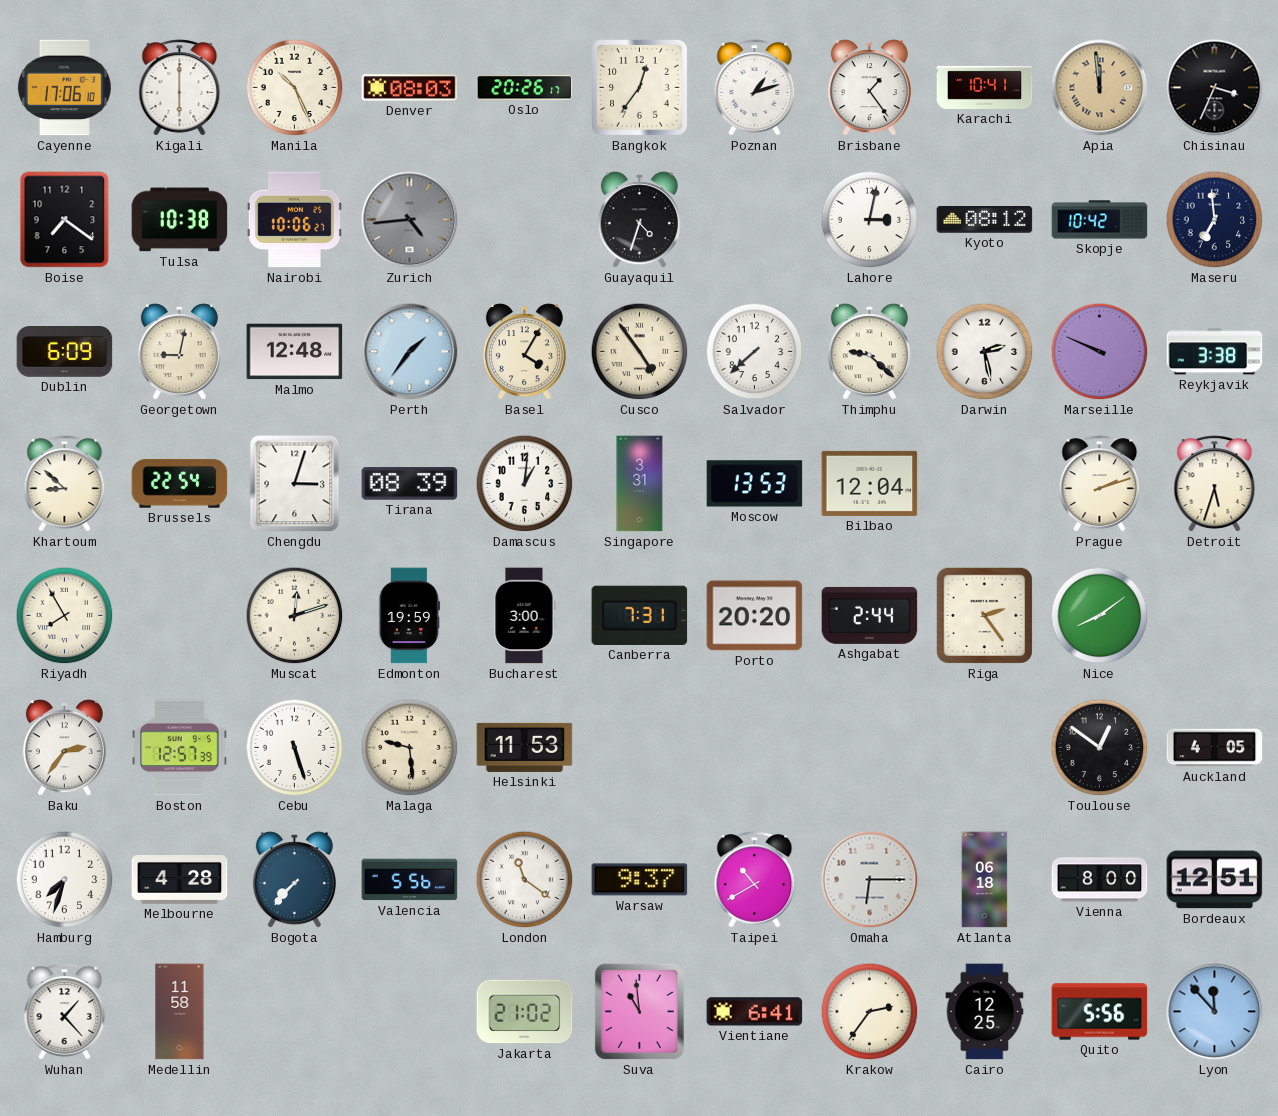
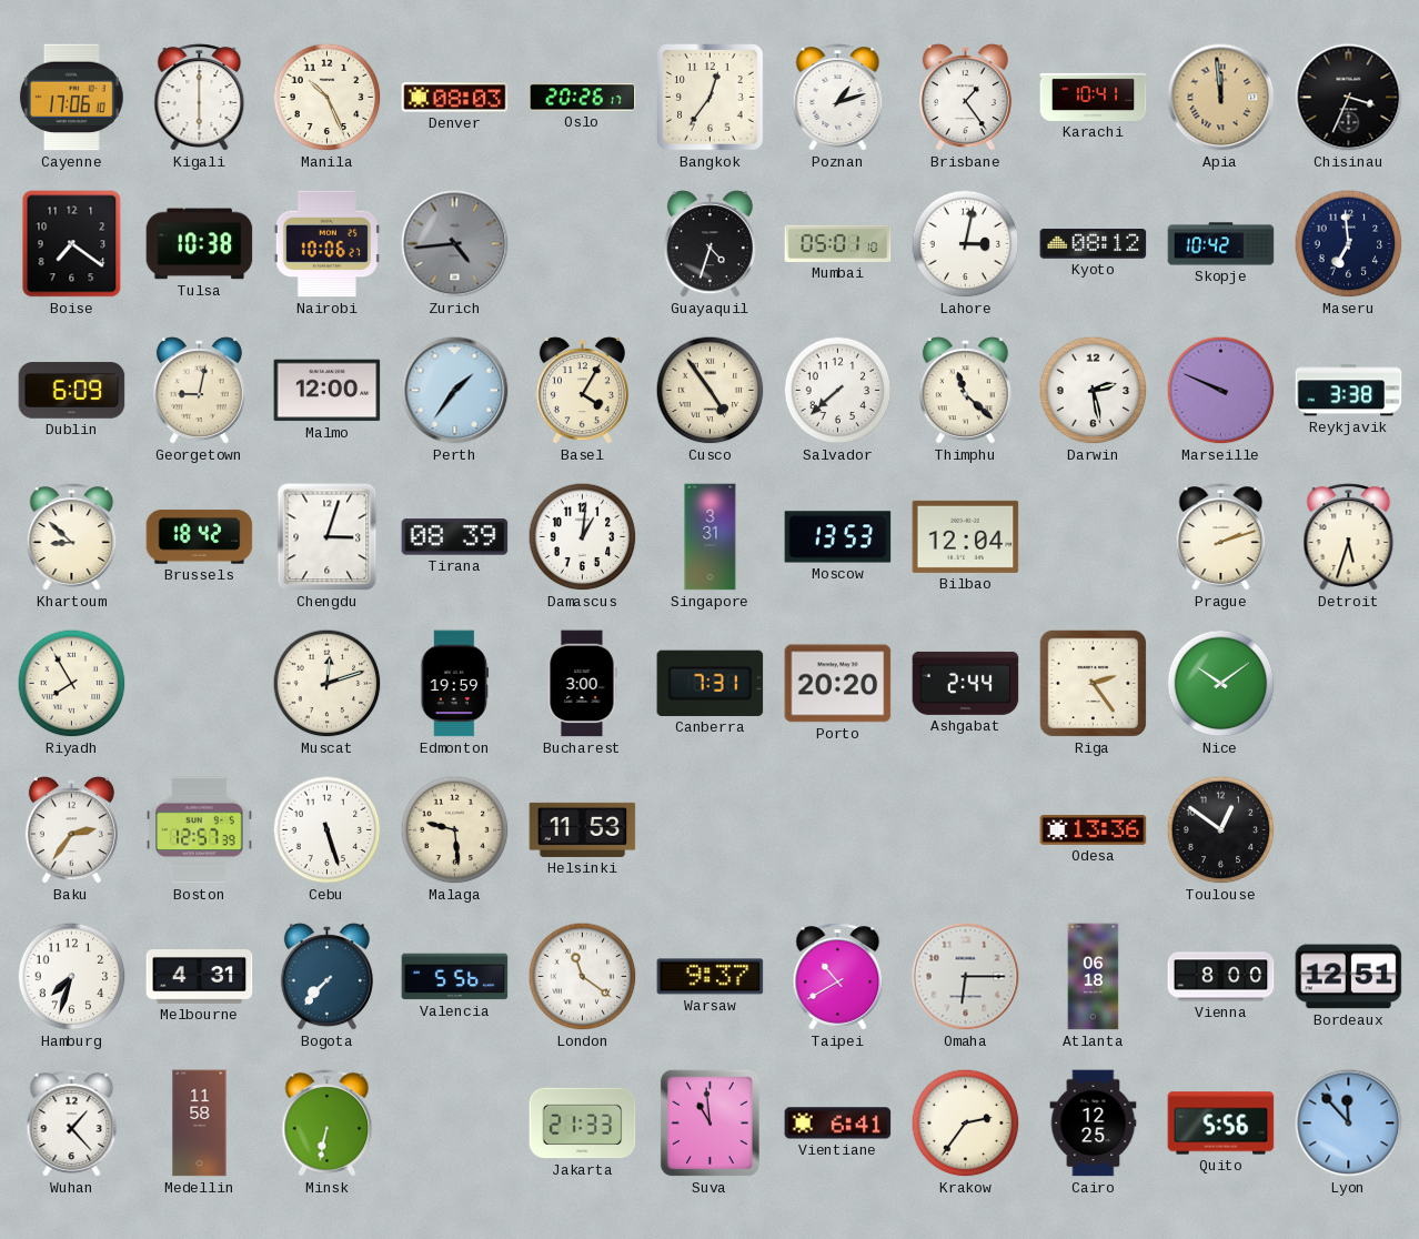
Mumbai: none -> 05:01
Malmo: 12:48 -> 12:00
Thimphu: 9:22 -> 11:22
Brussels: 22:54 -> 18:42
Nice: 8:09 -> 10:09
Odesa: none -> 13:36
Auckland: 4:05 -> none
Melbourne: 4:28 -> 4:31
Minsk: none -> 6:32
Jakarta: 21:02 -> 21:33
